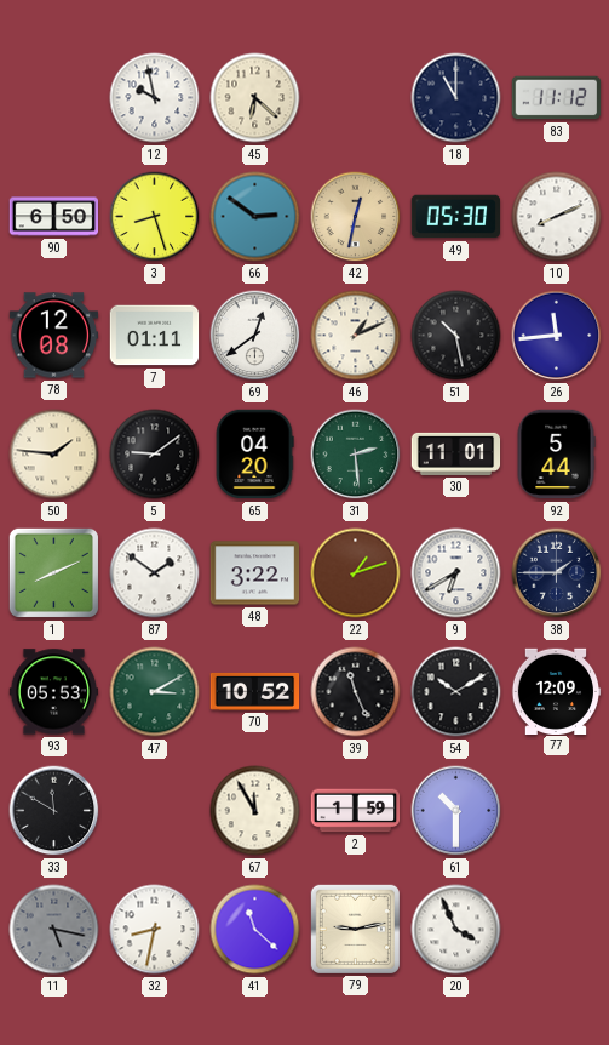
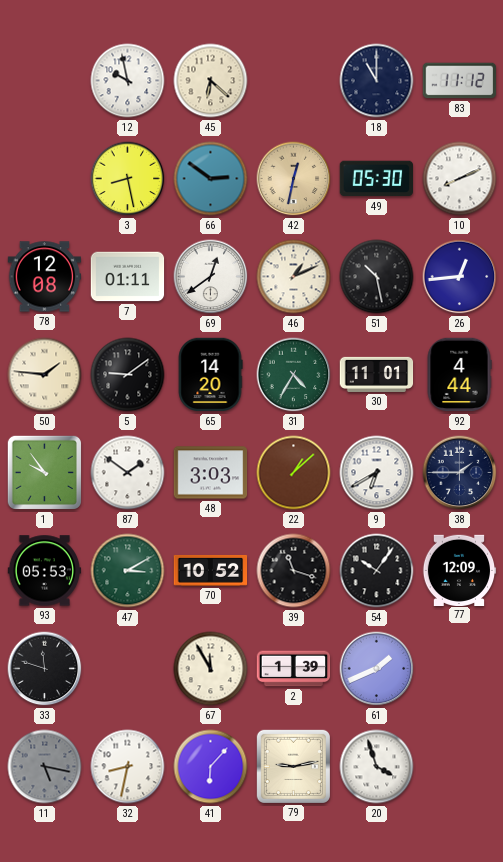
90: 6:50 -> none
3: 8:27 -> 8:28
26: 11:44 -> 12:44
65: 04:20 -> 14:20
31: 2:29 -> 4:35
92: 5:44 -> 4:44
1: 8:11 -> 9:54
48: 3:22 -> 3:03
22: 1:12 -> 1:08
39: 11:26 -> 11:18
54: 10:10 -> 10:06
33: 11:50 -> 11:48
2: 1:59 -> 1:39
61: 10:30 -> 1:41
41: 11:22 -> 6:07
20: 3:56 -> 3:57
